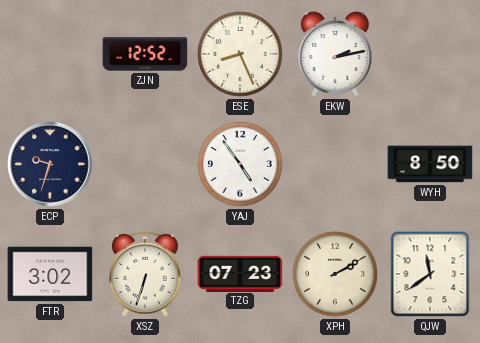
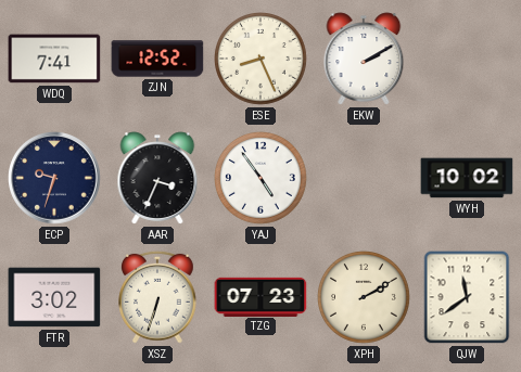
WDQ: none -> 7:41
EKW: 2:13 -> 2:10
AAR: none -> 3:34
WYH: 8:50 -> 10:02
